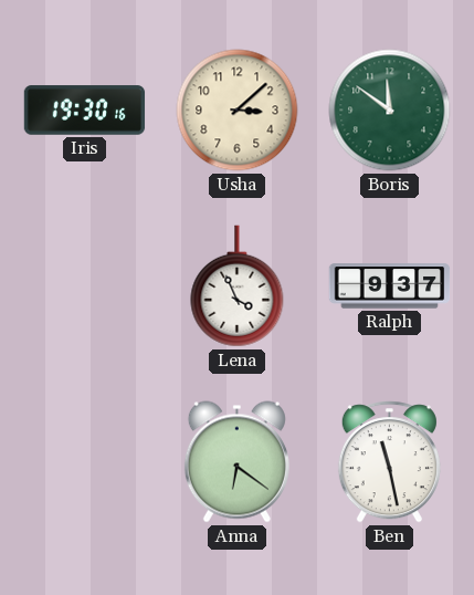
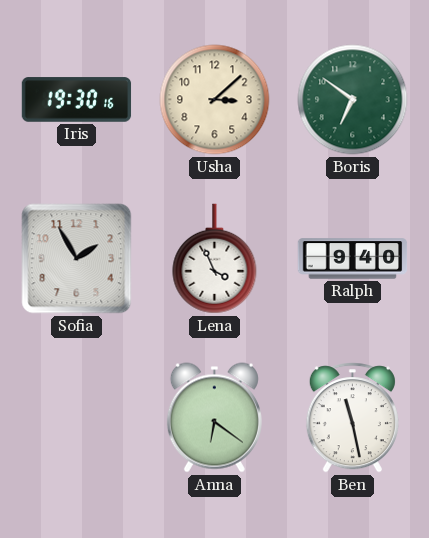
Boris: 11:51 -> 6:51
Sofia: none -> 1:55
Ralph: 9:37 -> 9:40
